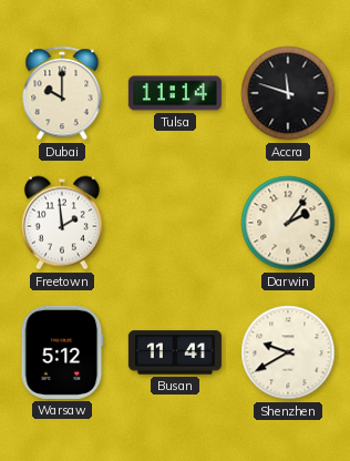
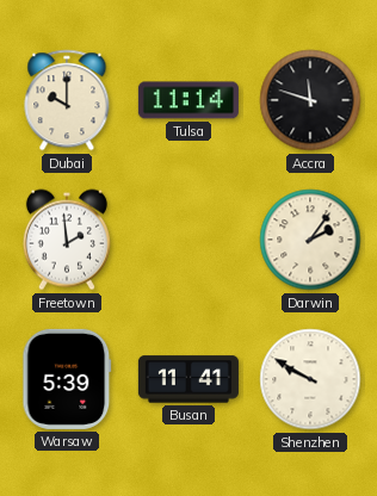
Warsaw: 5:12 -> 5:39
Shenzhen: 9:40 -> 9:50
